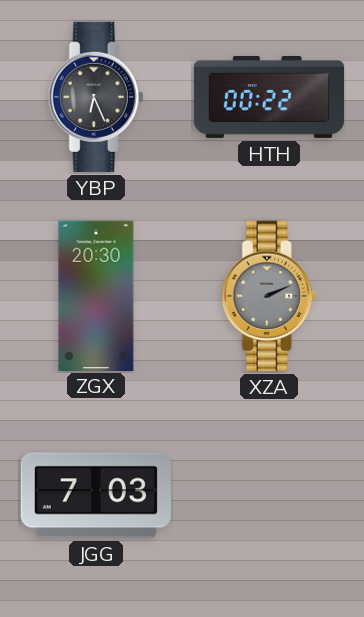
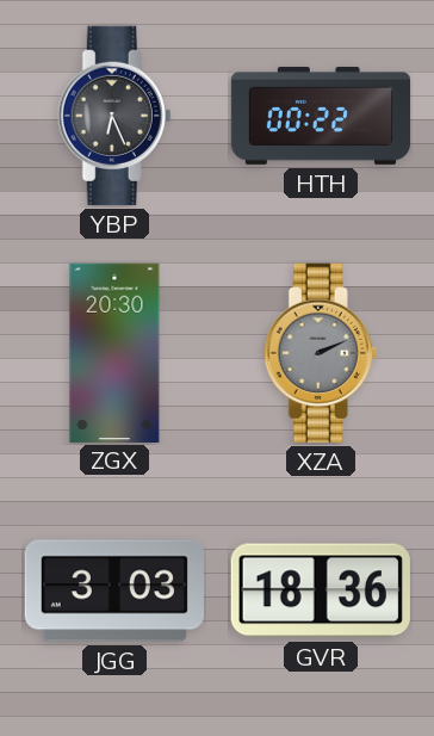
JGG: 7:03 -> 3:03
GVR: none -> 18:36
